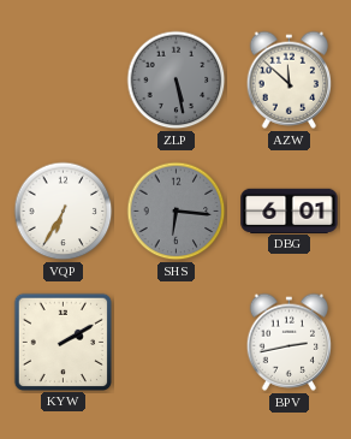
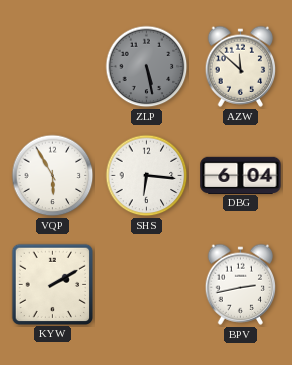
VQP: 6:35 -> 5:55
SHS dial: grey -> white
DBG: 6:01 -> 6:04
